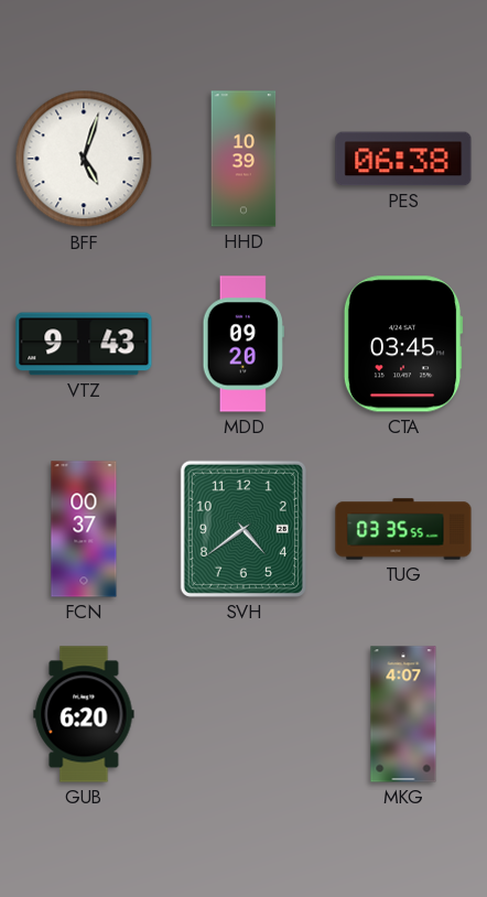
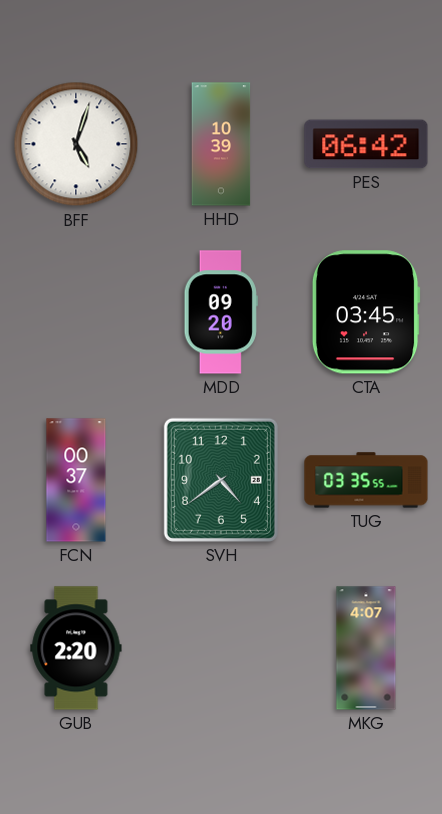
PES: 06:38 -> 06:42
VTZ: 9:43 -> none
GUB: 6:20 -> 2:20
